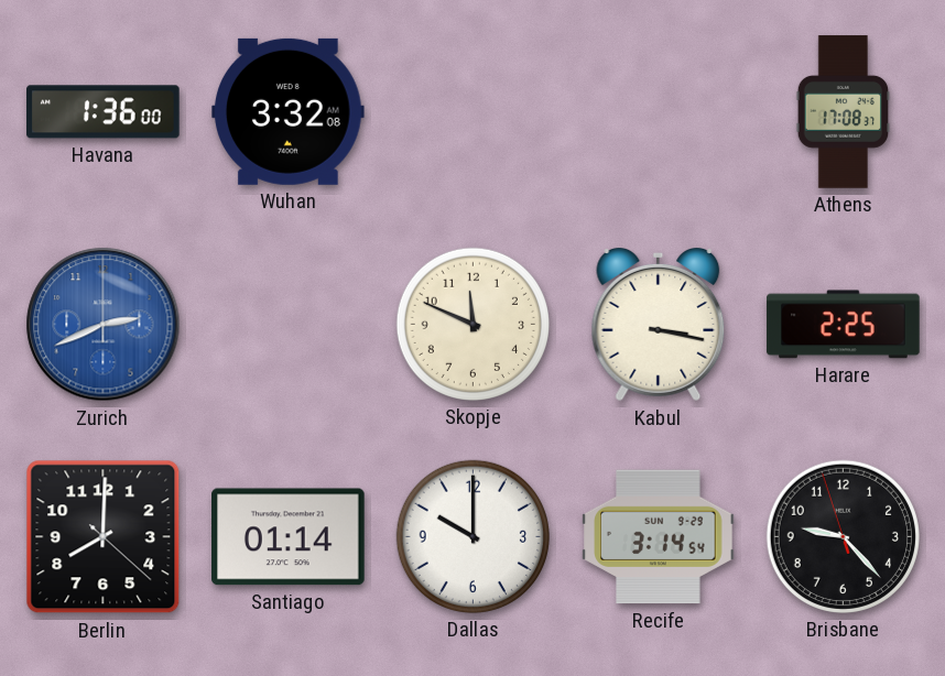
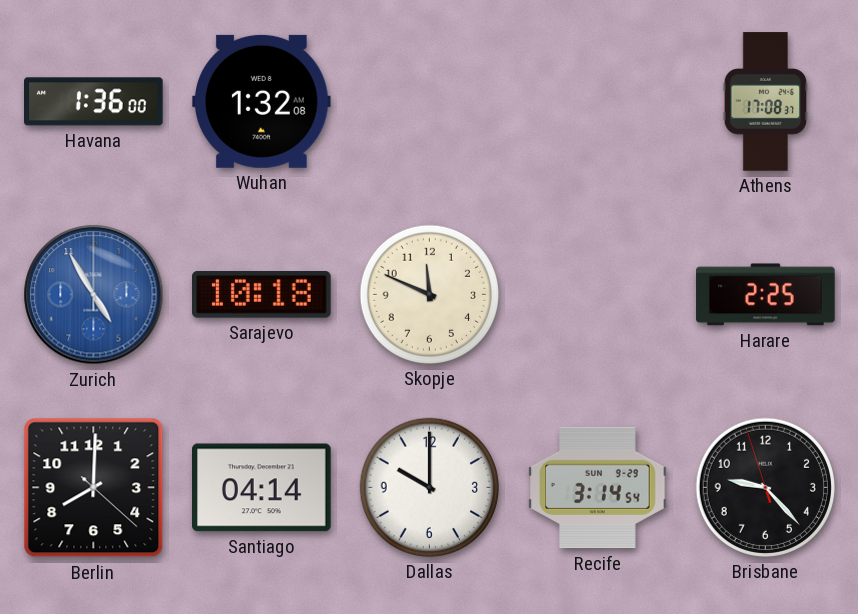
Wuhan: 3:32 -> 1:32
Zurich: 2:41 -> 4:55
Sarajevo: none -> 10:18
Kabul: 3:17 -> none
Santiago: 01:14 -> 04:14
